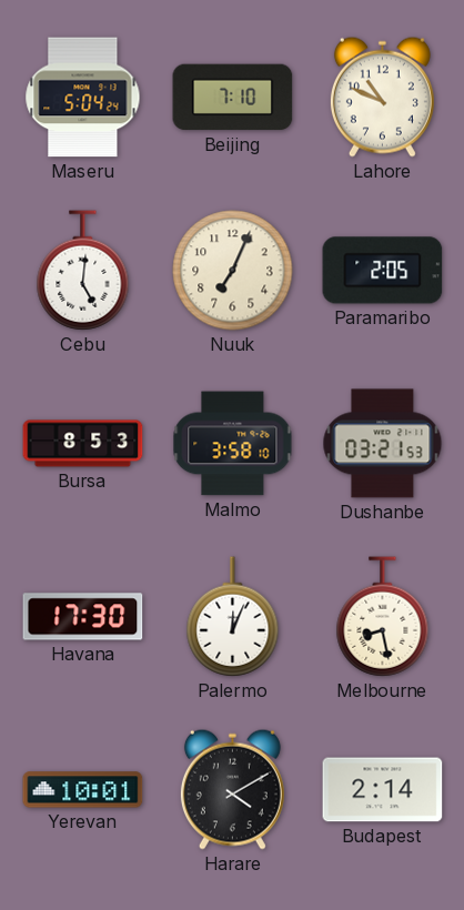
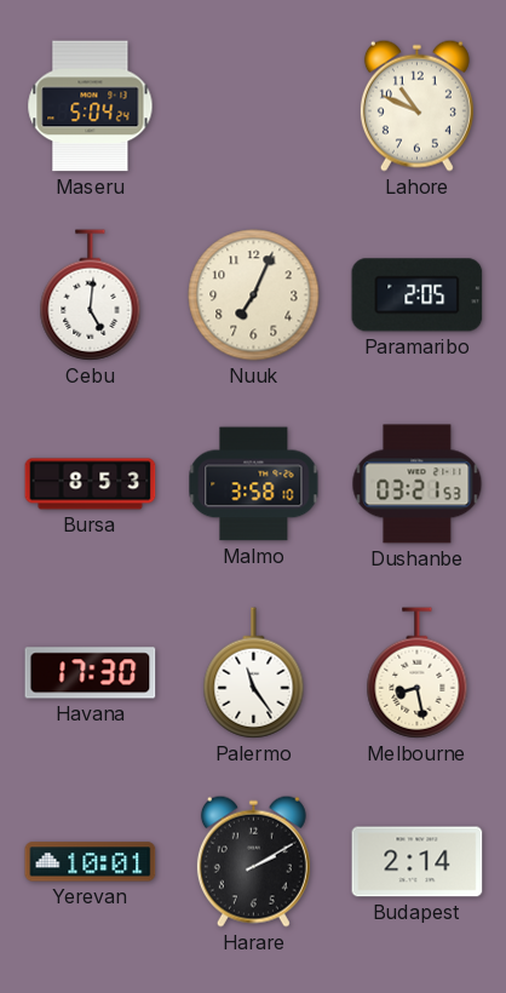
Beijing: 7:10 -> none
Palermo: 12:04 -> 11:24
Harare: 4:10 -> 2:10
